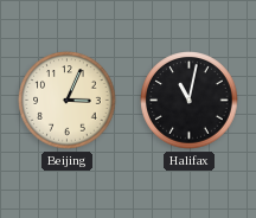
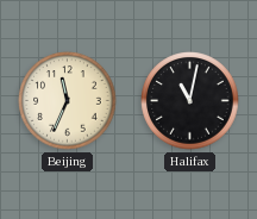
Beijing: 3:04 -> 11:34
